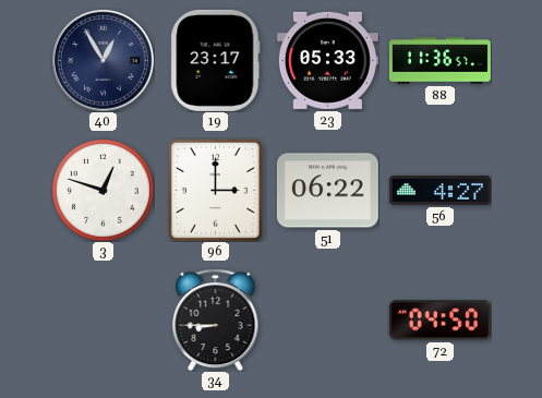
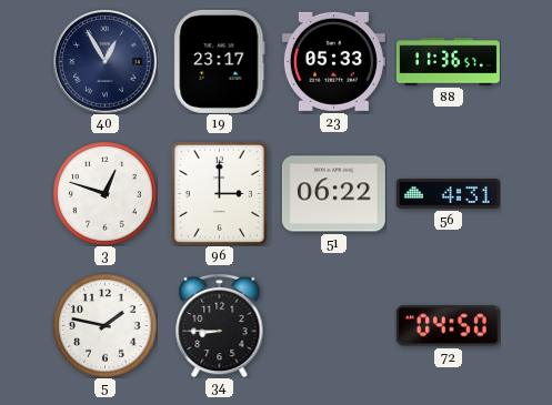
56: 4:27 -> 4:31
5: none -> 1:47
